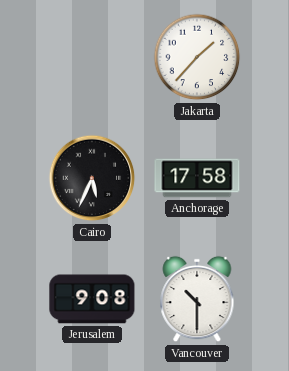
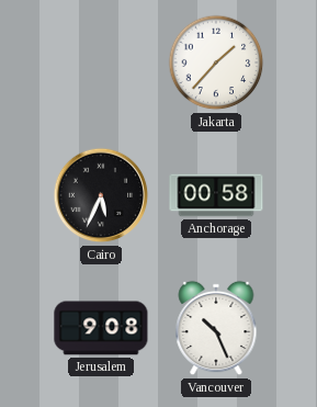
Anchorage: 17:58 -> 00:58
Vancouver: 10:30 -> 10:26
